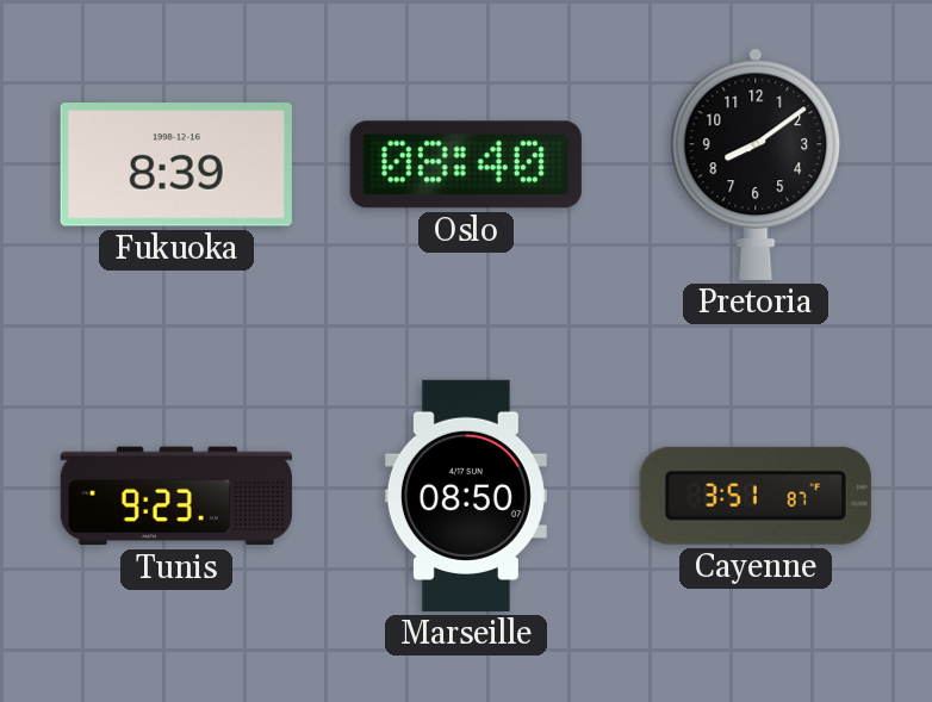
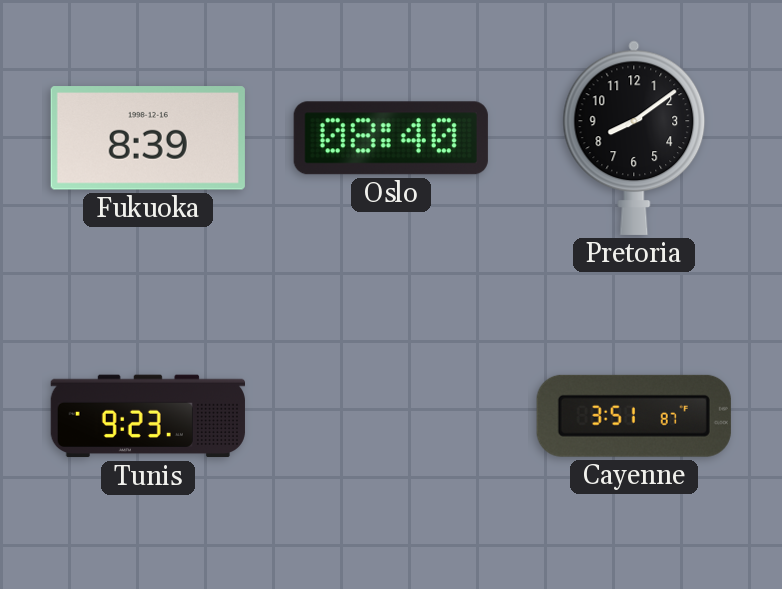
Marseille: 08:50 -> none
